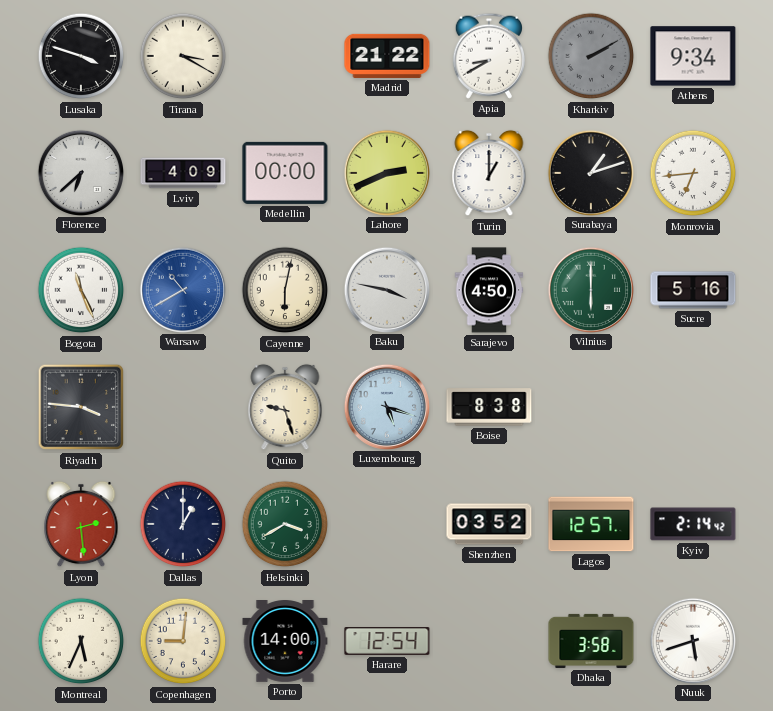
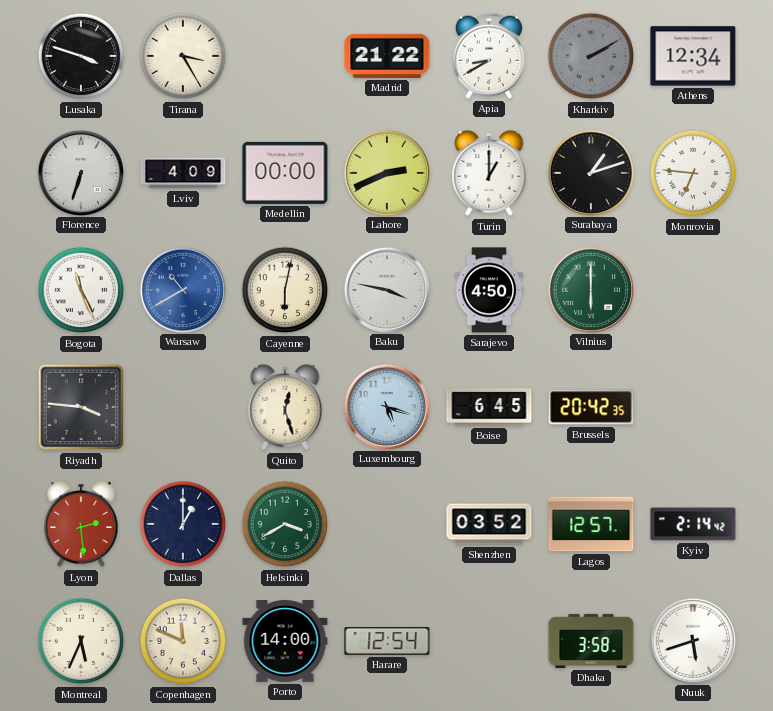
Tirana: 3:20 -> 3:25
Athens: 9:34 -> 12:34
Florence: 6:38 -> 6:33
Monrovia: 6:44 -> 6:46
Sucre: 5:16 -> none
Quito: 9:27 -> 12:27
Boise: 8:38 -> 6:45
Brussels: none -> 20:42
Copenhagen: 9:01 -> 11:49
